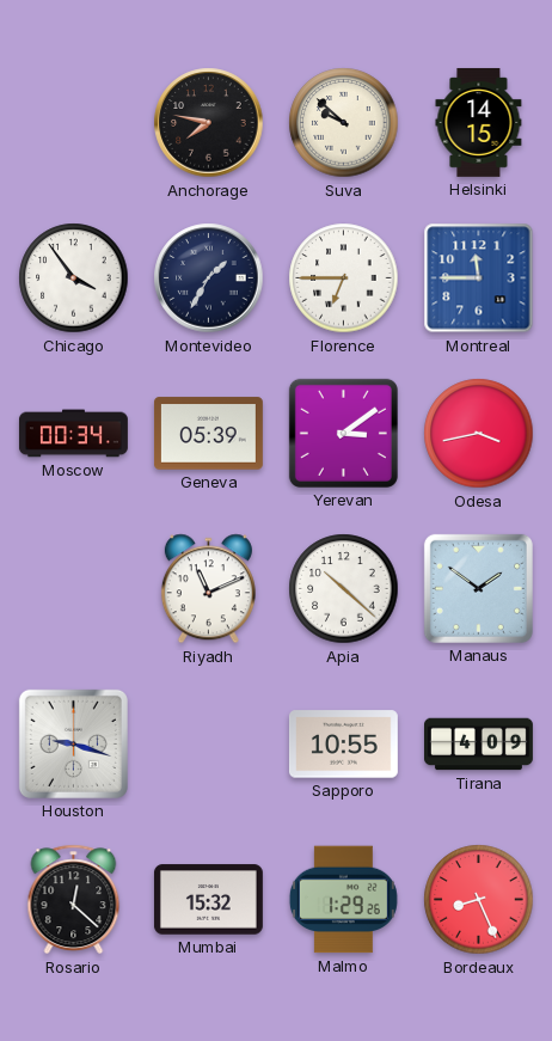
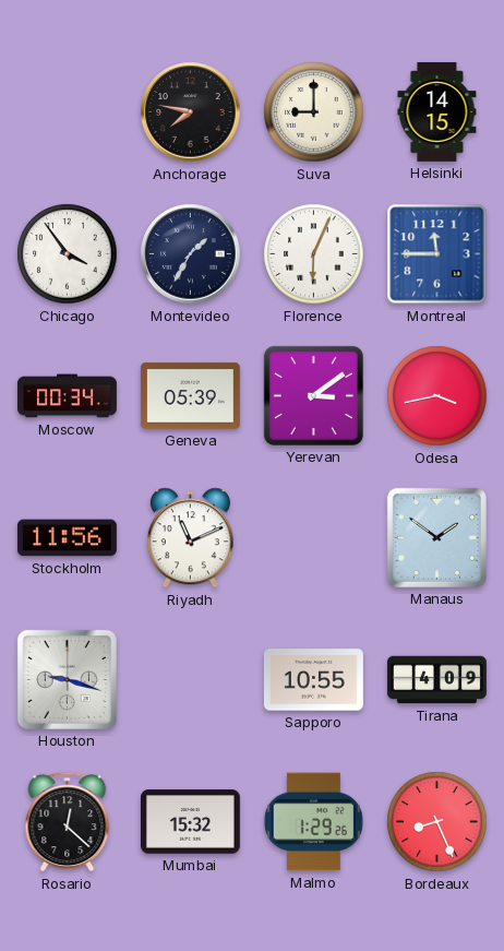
Suva: 9:52 -> 9:00
Florence: 6:45 -> 6:04
Stockholm: none -> 11:56
Apia: 10:22 -> none
